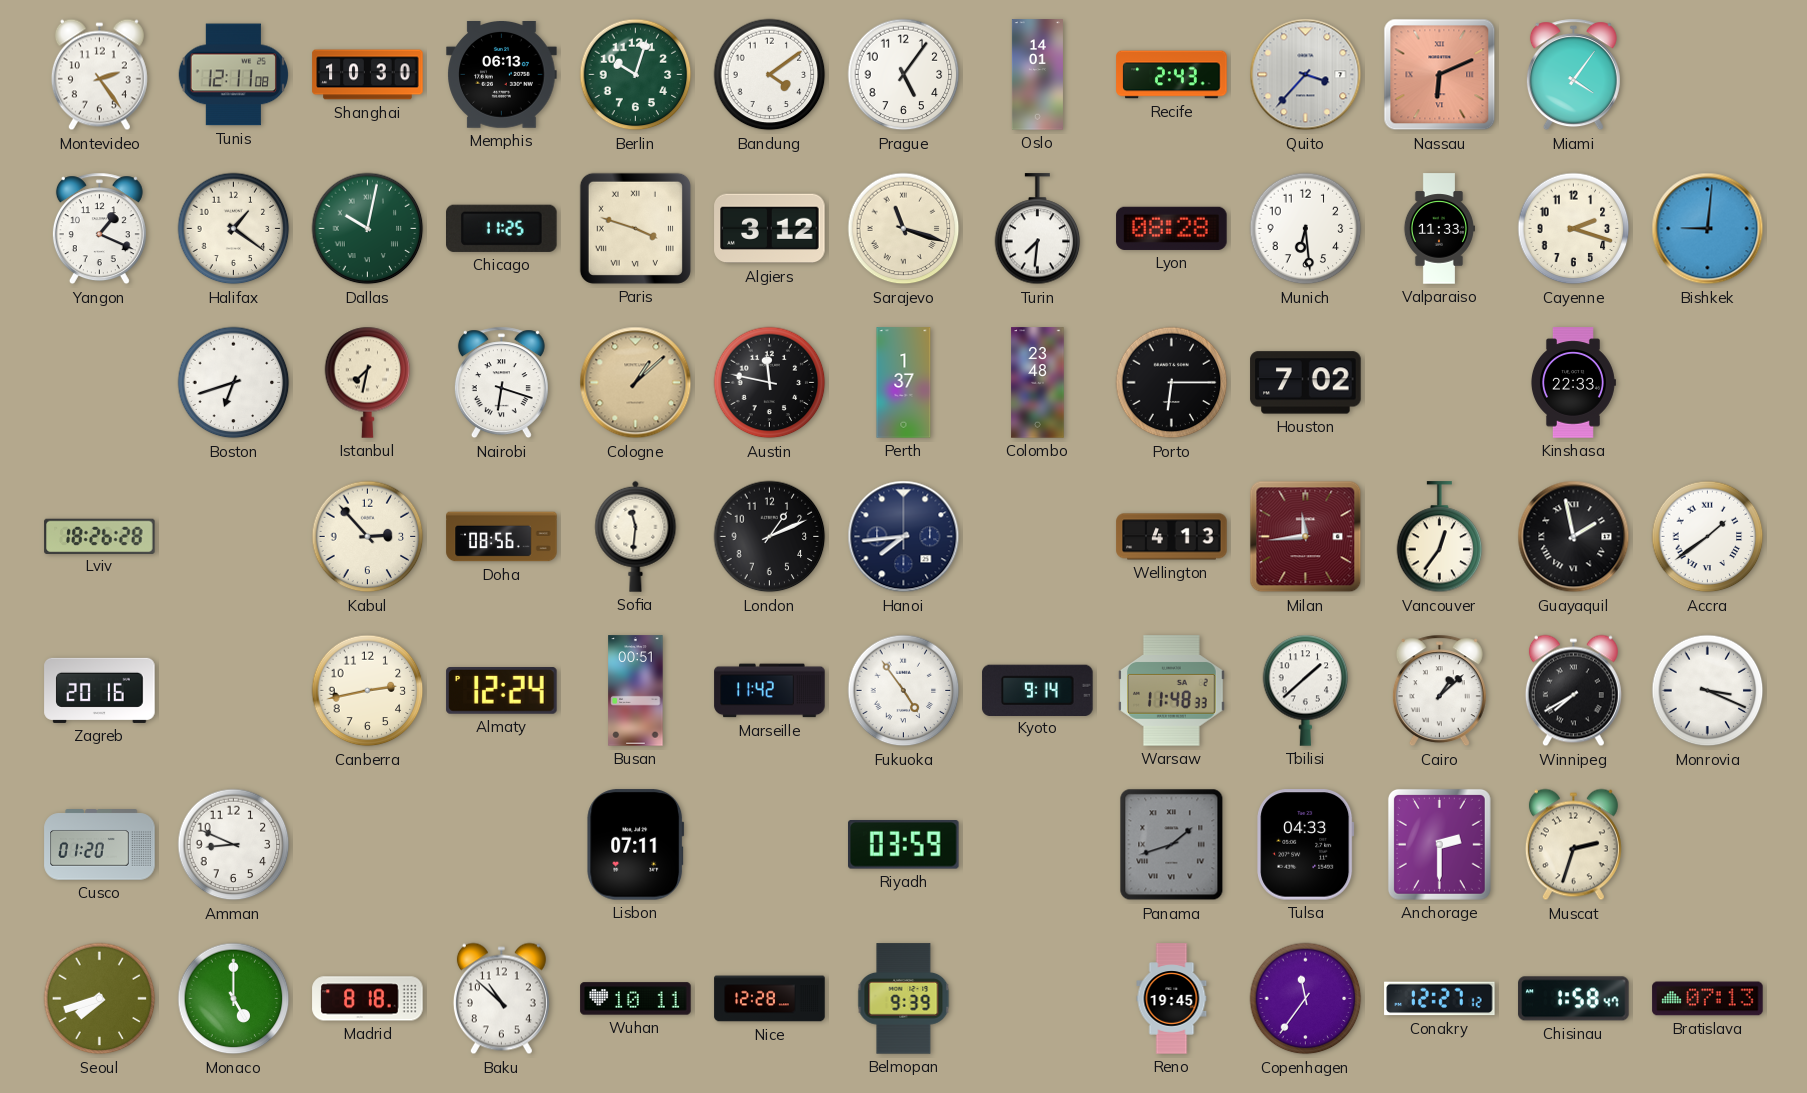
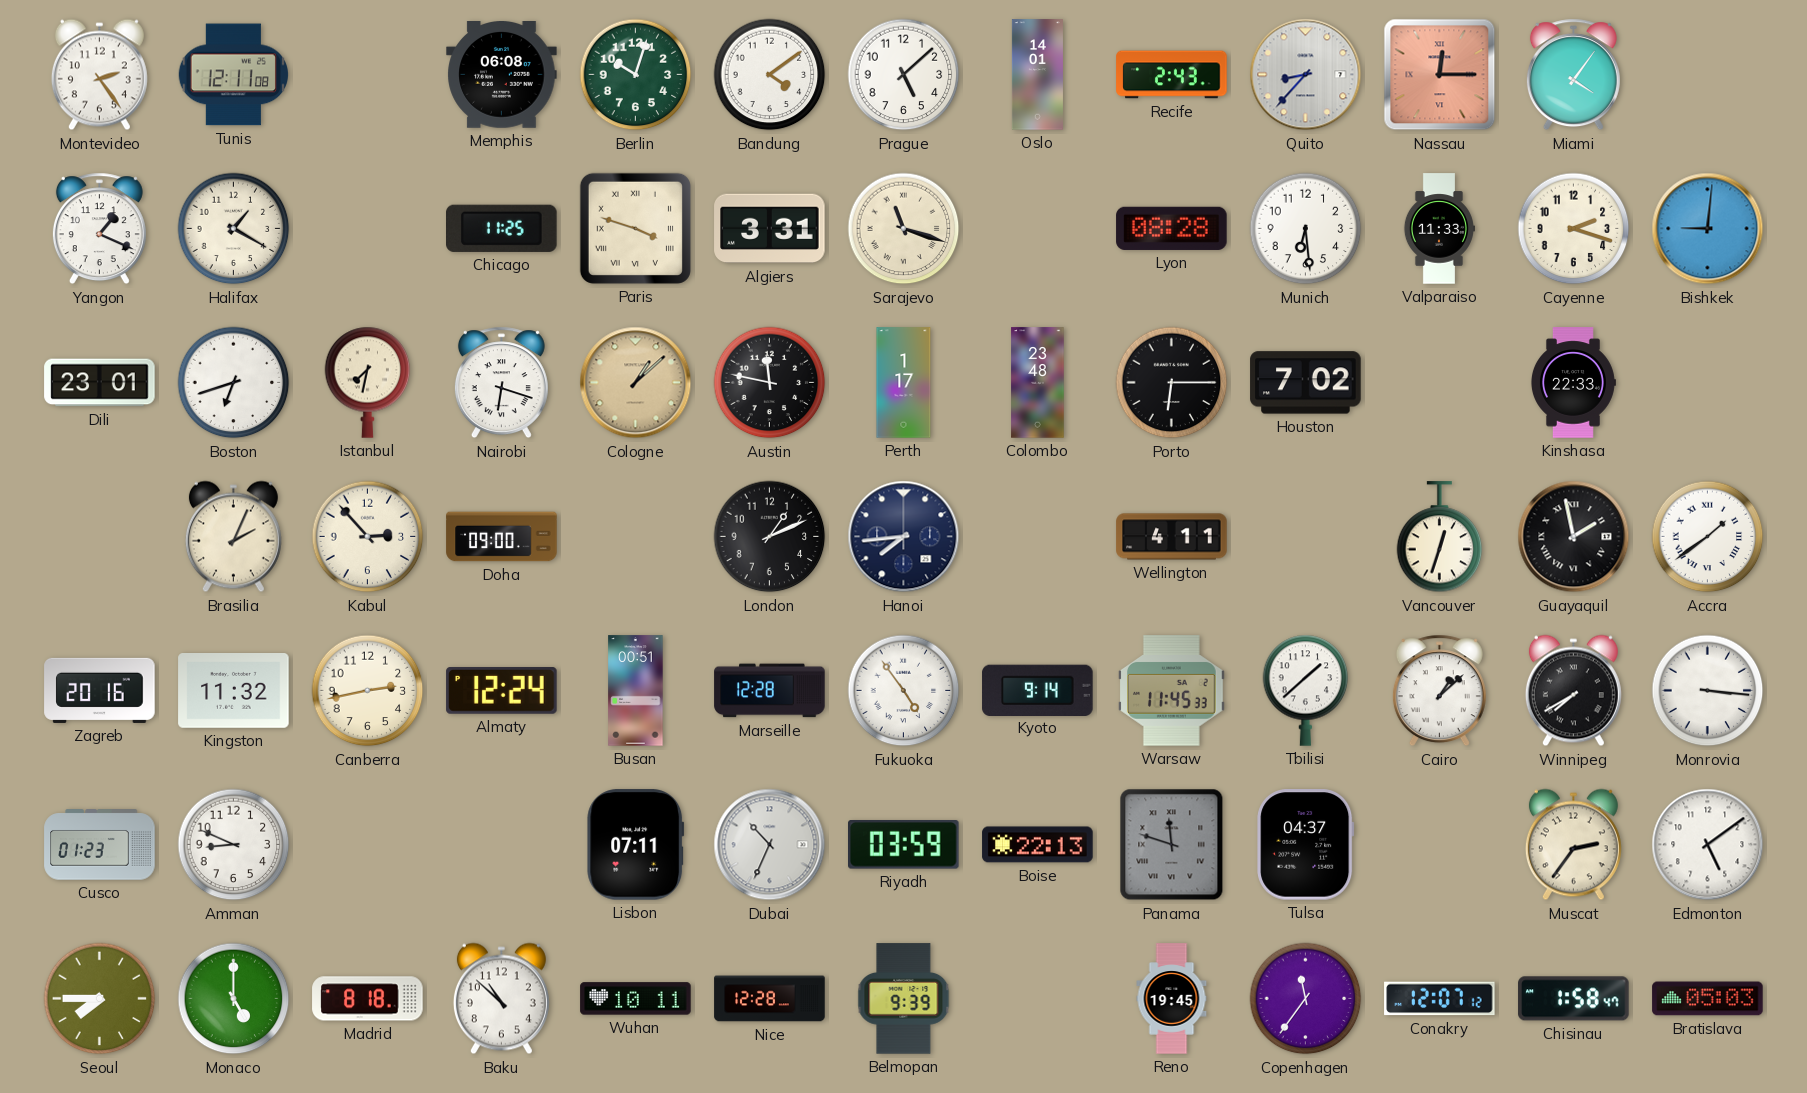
Shanghai: 10:30 -> none
Memphis: 06:13 -> 06:08
Prague: 5:06 -> 5:08
Quito: 3:37 -> 8:37
Nassau: 6:11 -> 12:15
Halifax: 1:21 -> 1:20
Dallas: 10:02 -> none
Algiers: 3:12 -> 3:31
Turin: 7:31 -> none
Dili: none -> 23:01
Perth: 1:37 -> 1:17
Lviv: 18:26 -> none
Brasilia: none -> 2:04
Doha: 08:56 -> 09:00
Sofia: 11:31 -> none
Wellington: 4:13 -> 4:11
Milan: 11:44 -> none
Vancouver: 12:36 -> 12:33
Kingston: none -> 11:32
Marseille: 11:42 -> 12:28
Warsaw: 11:48 -> 11:45
Monrovia: 3:19 -> 3:16
Cusco: 01:20 -> 01:23
Dubai: none -> 10:34
Boise: none -> 22:13
Panama: 1:42 -> 11:48
Tulsa: 04:33 -> 04:37
Anchorage: 2:30 -> none
Muscat: 2:33 -> 2:36
Edmonton: none -> 5:09
Seoul: 7:42 -> 7:45
Conakry: 12:27 -> 12:07
Bratislava: 07:13 -> 05:03
